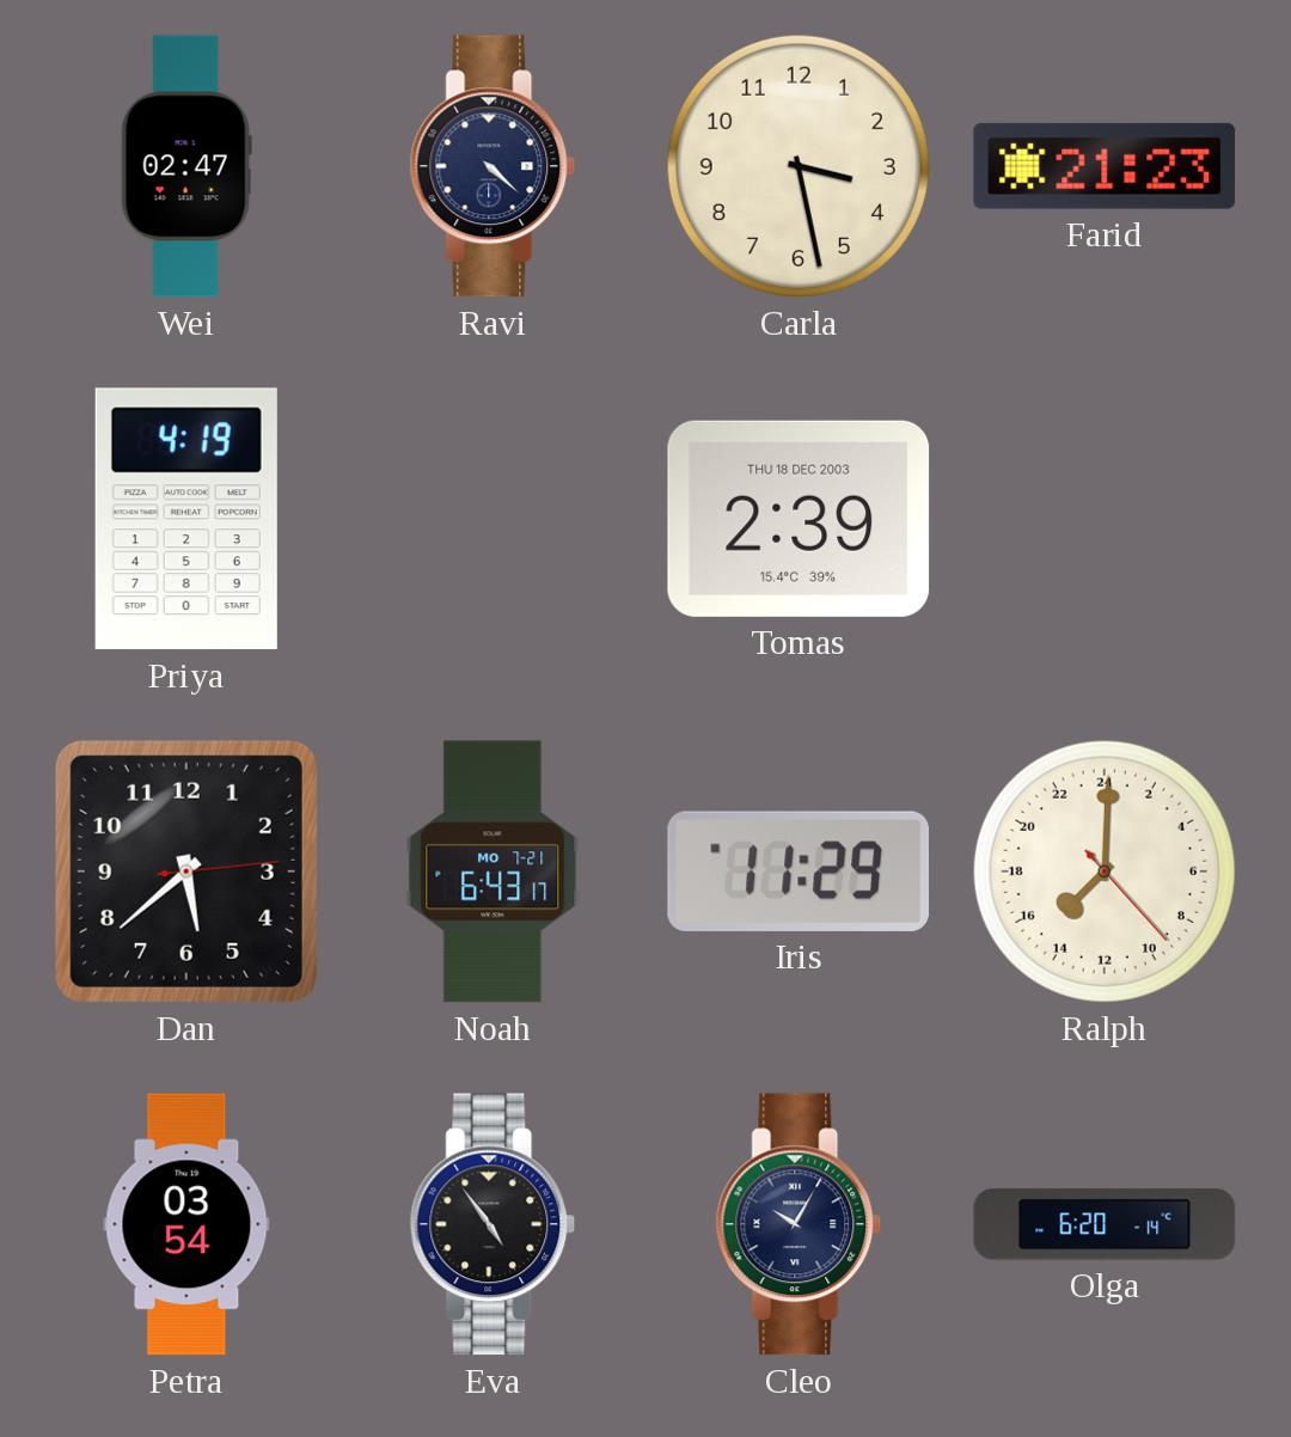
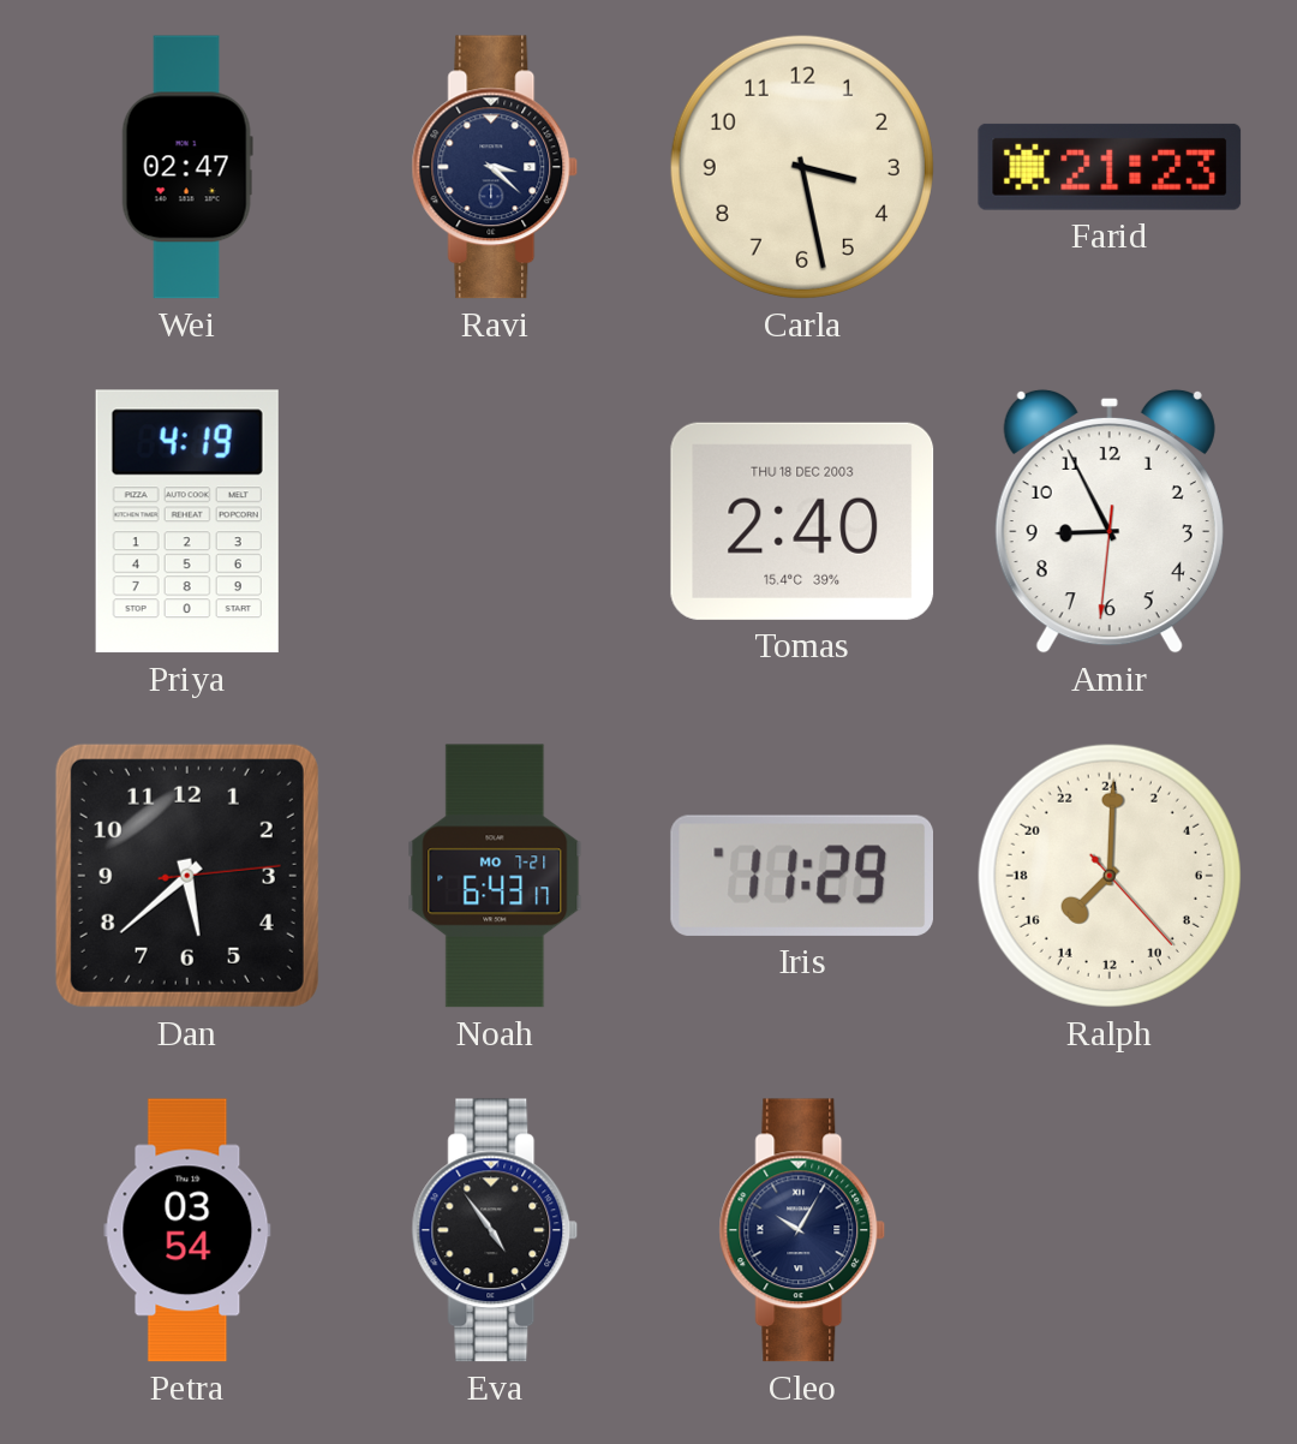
Ravi: 4:22 -> 3:22
Tomas: 2:39 -> 2:40
Amir: none -> 8:55
Olga: 6:20 -> none
